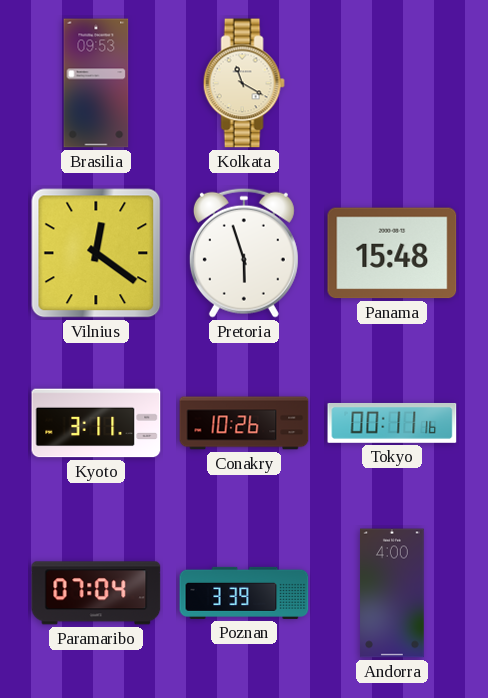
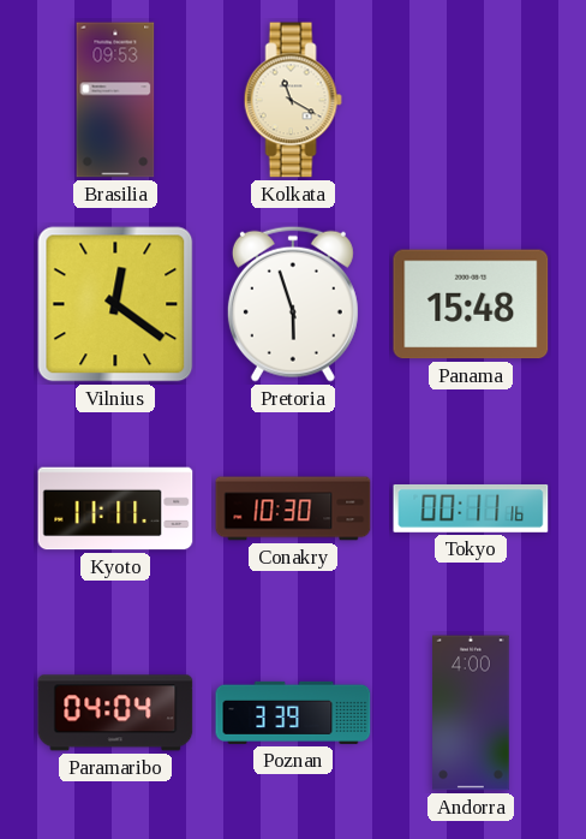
Kyoto: 3:11 -> 11:11
Conakry: 10:26 -> 10:30
Paramaribo: 07:04 -> 04:04
